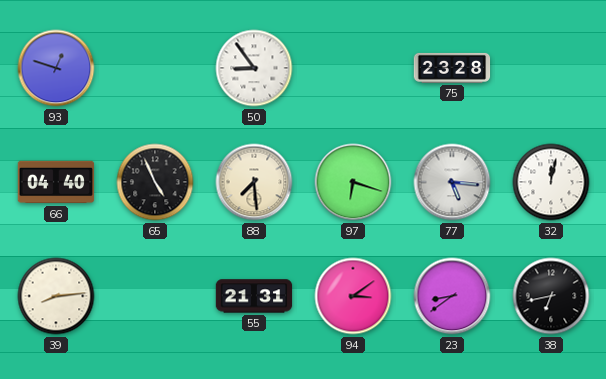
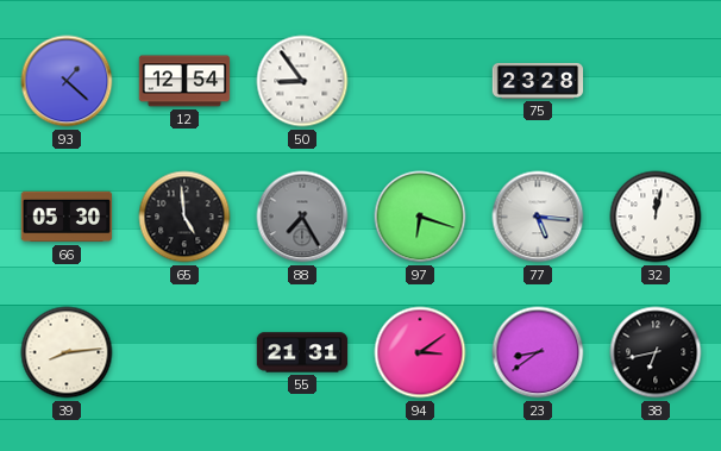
93: 12:48 -> 1:22
12: none -> 12:54
66: 04:40 -> 05:30
65: 4:56 -> 4:59
88: 7:29 -> 7:25
88 dial: cream -> grey
